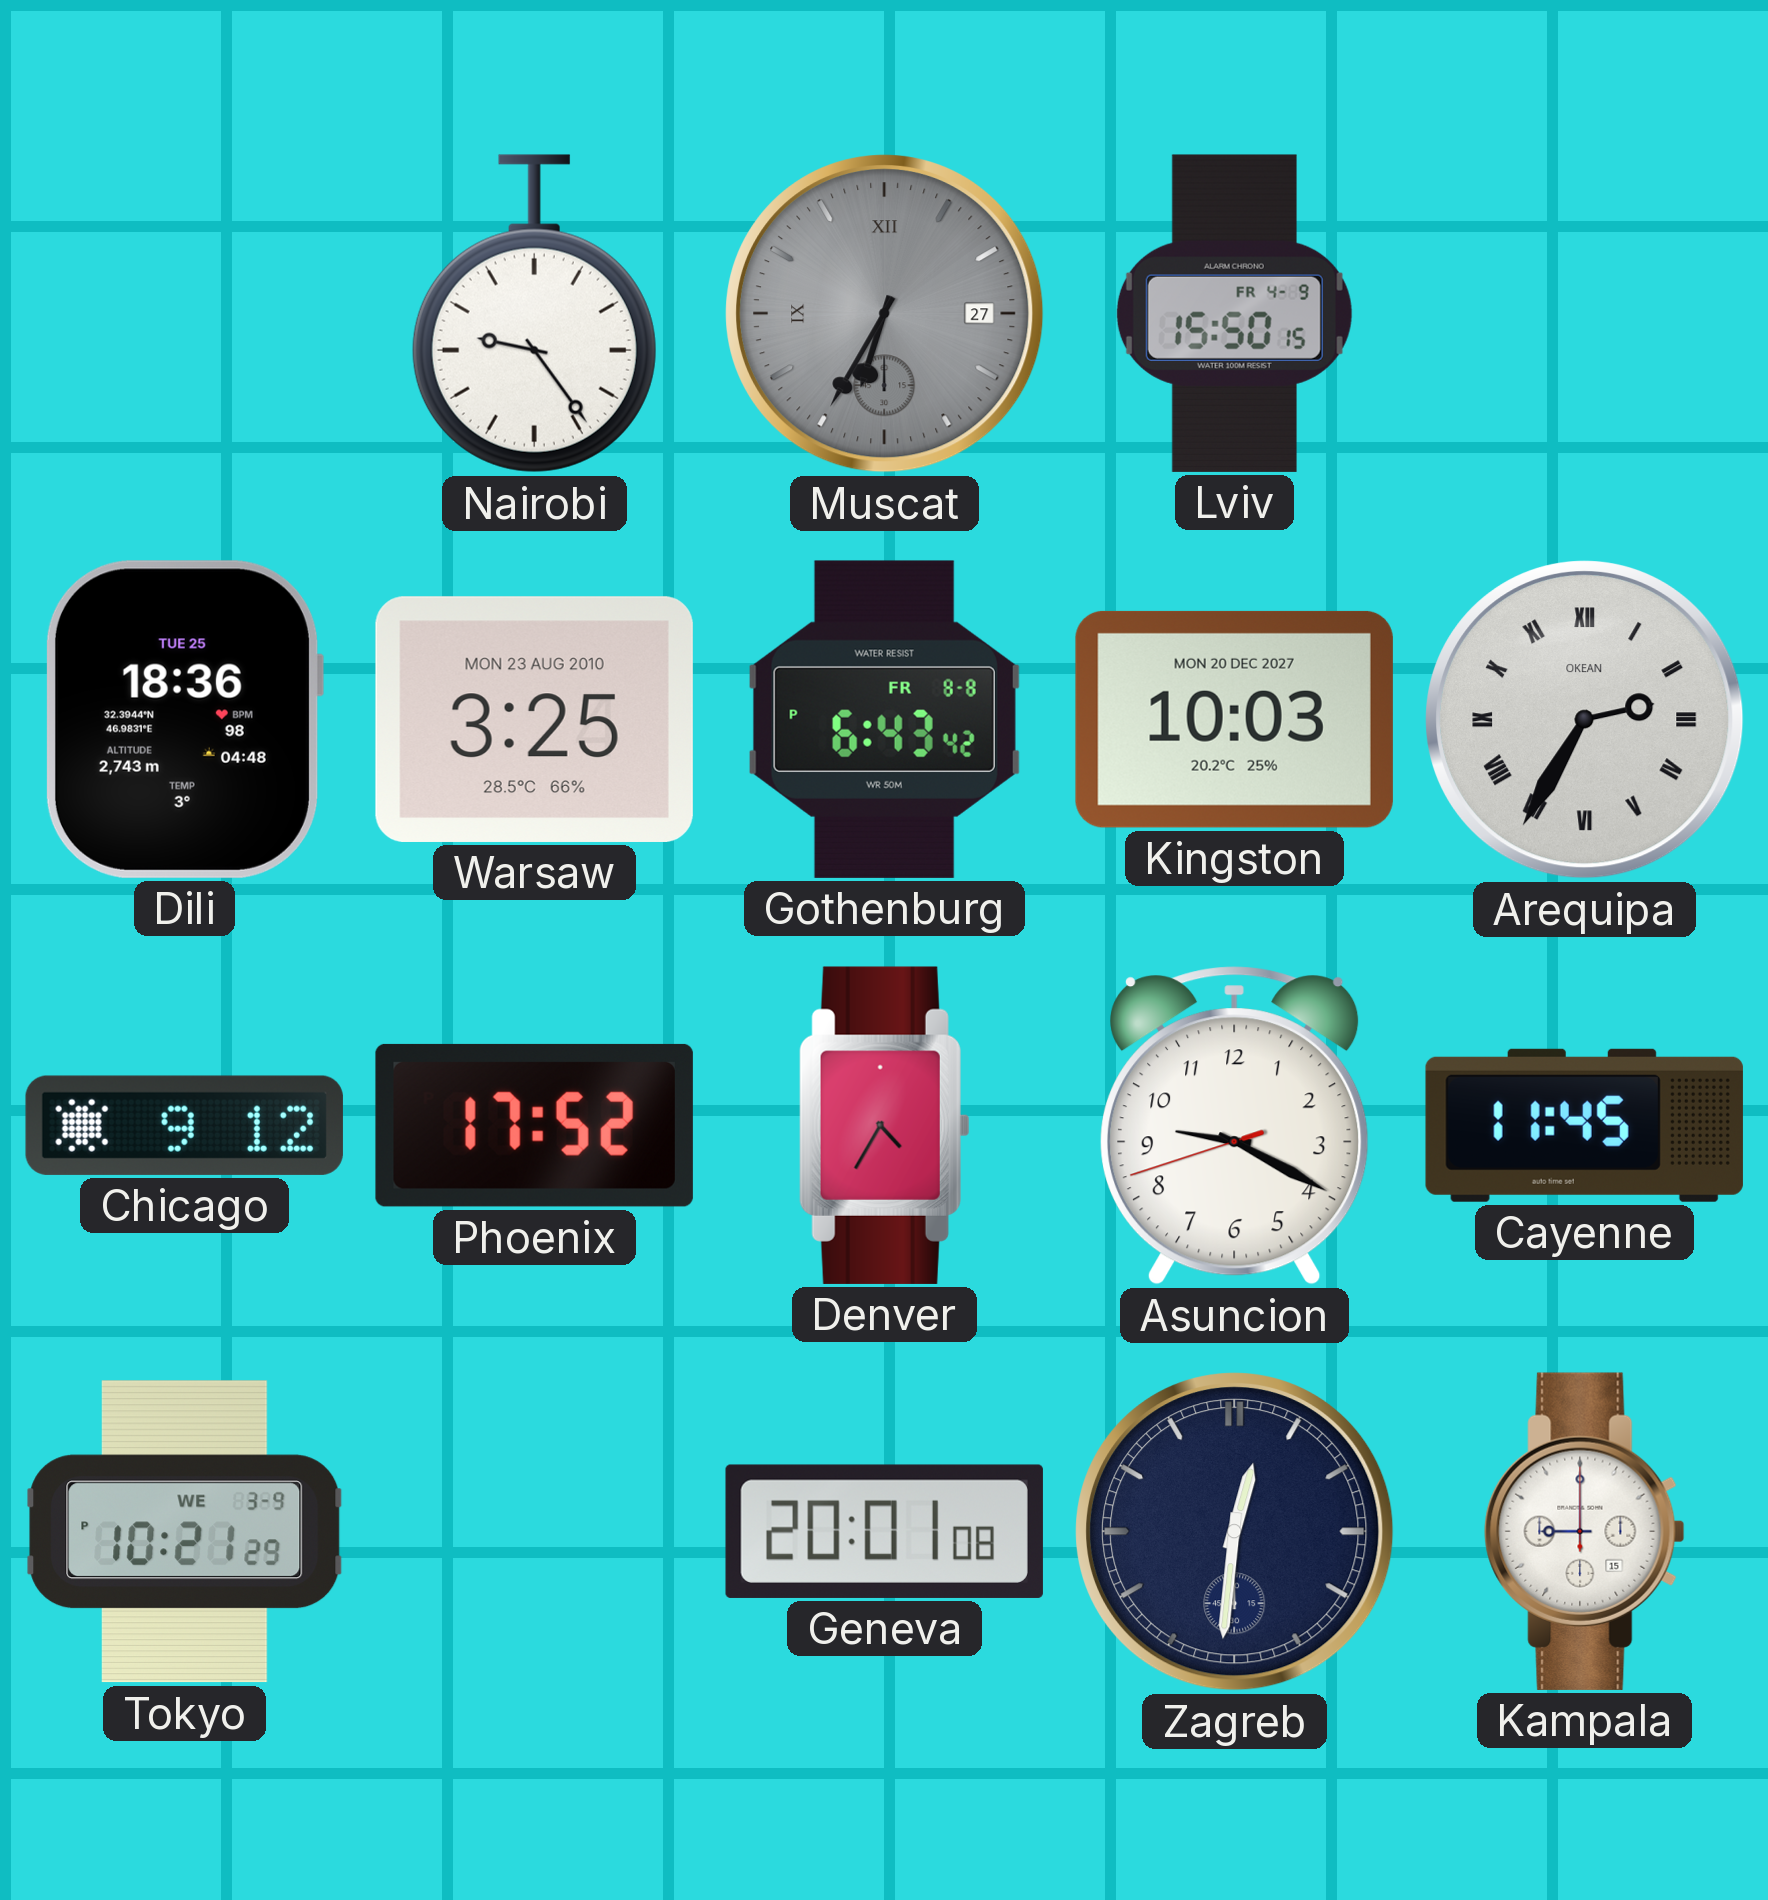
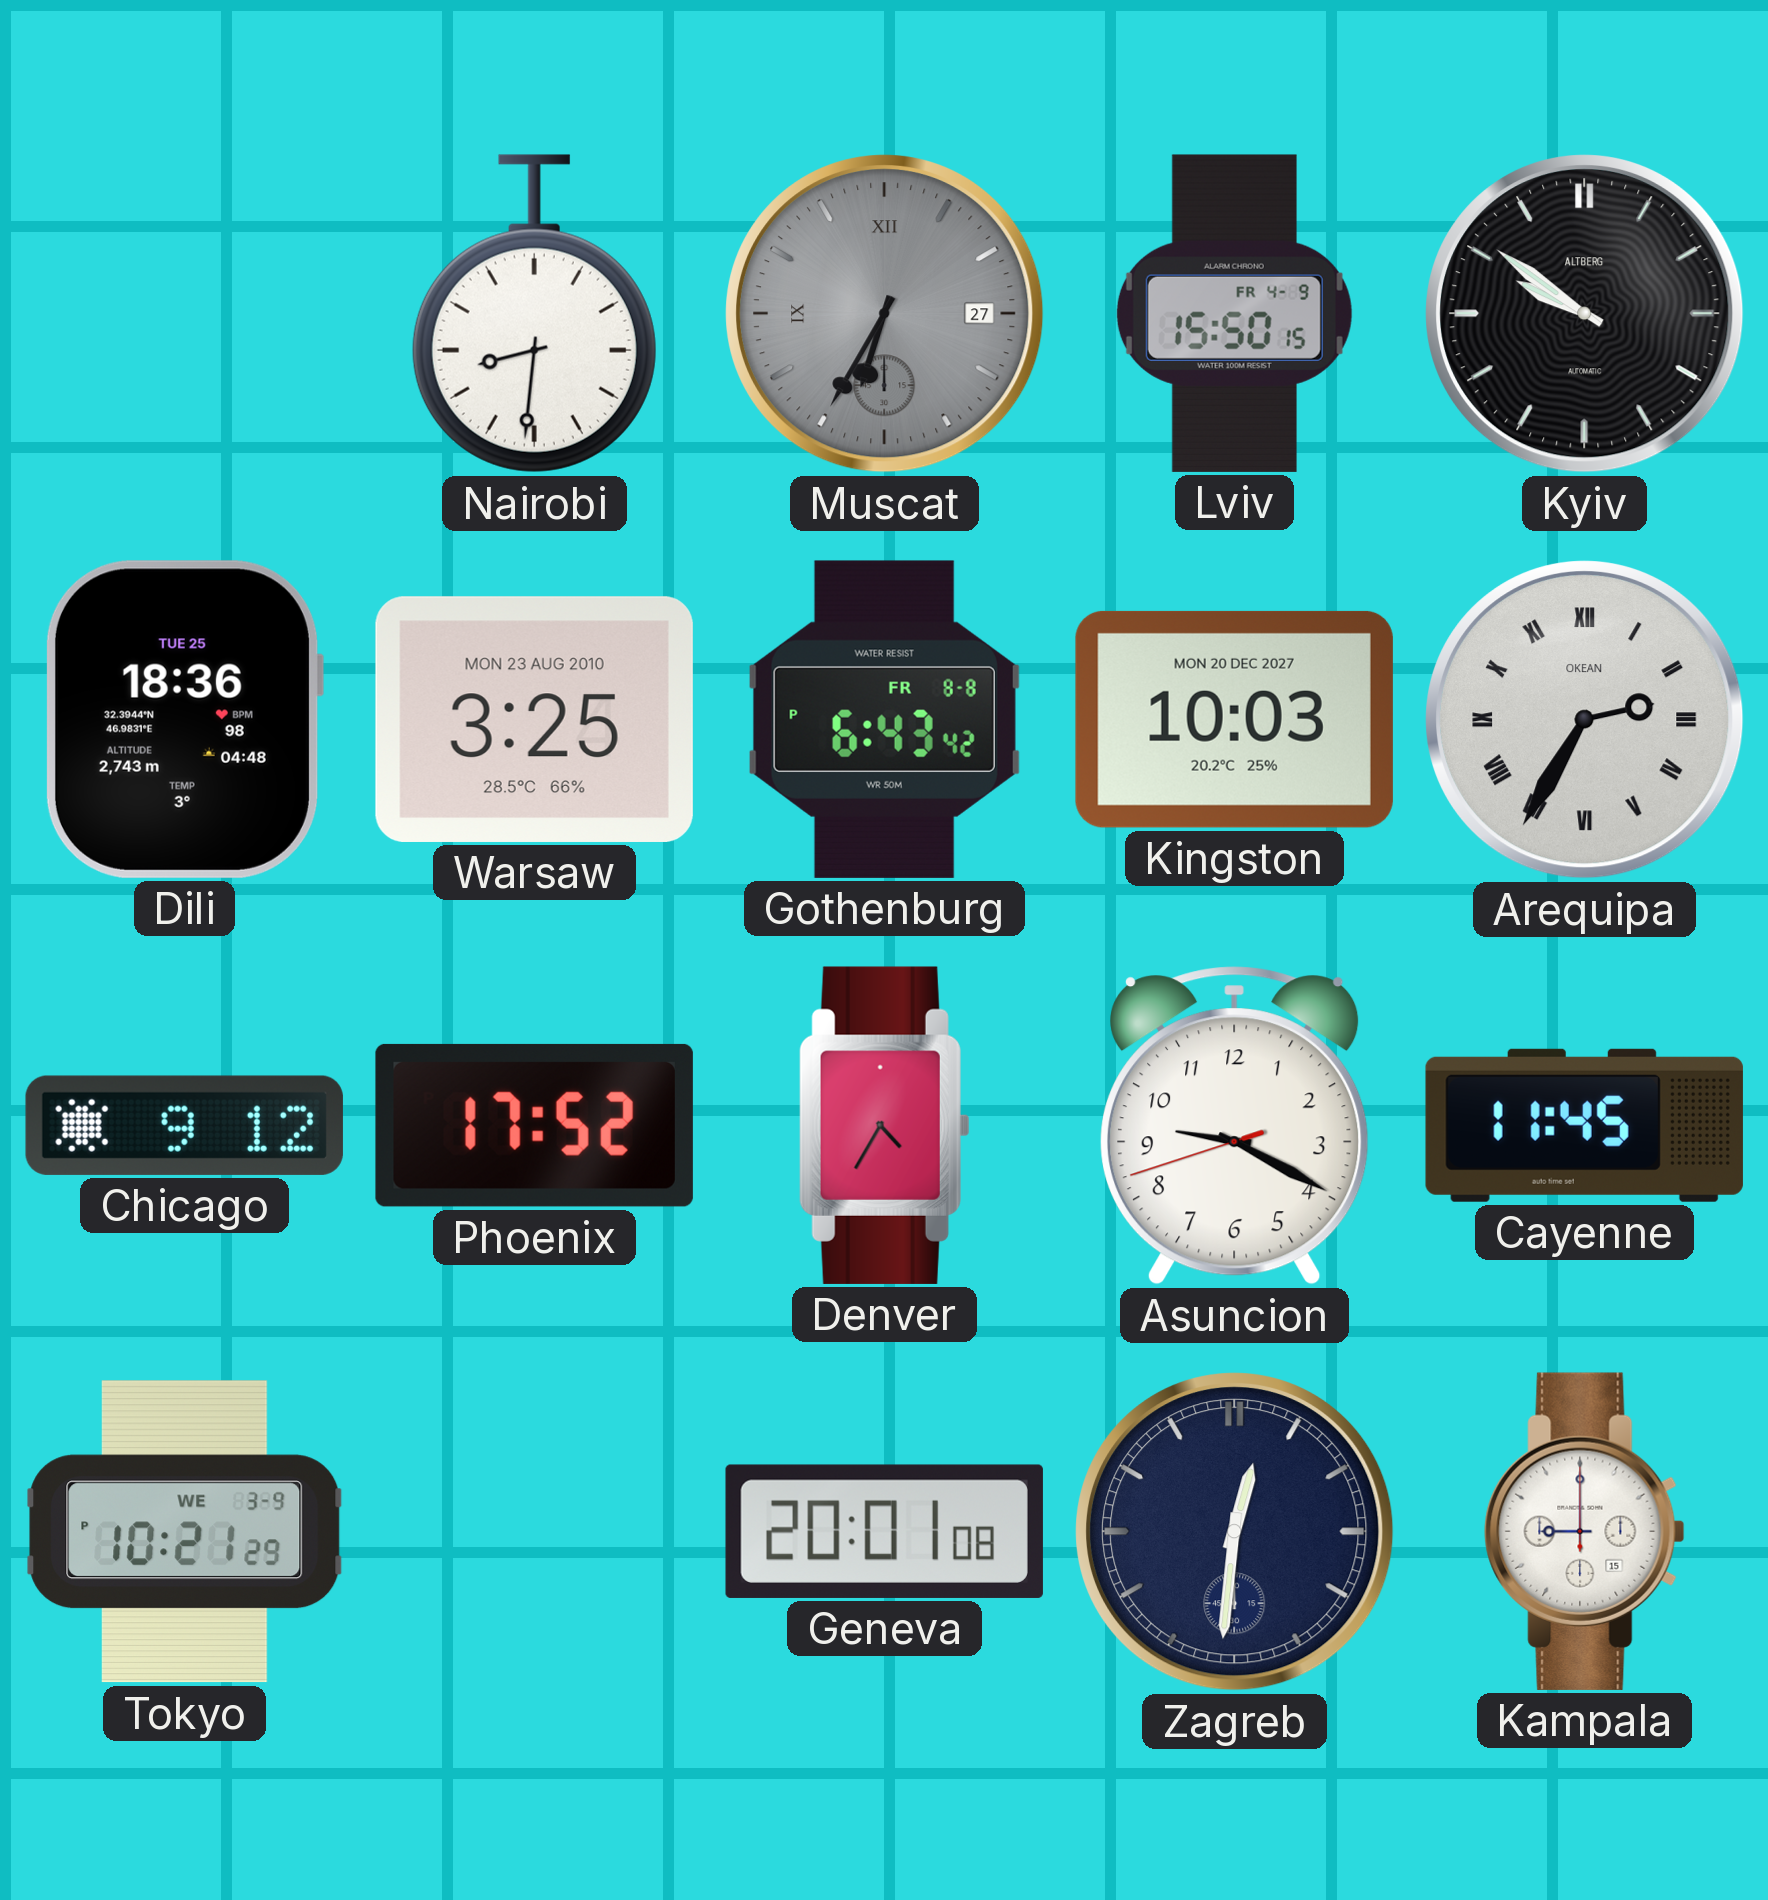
Nairobi: 9:24 -> 8:31
Kyiv: none -> 9:51
